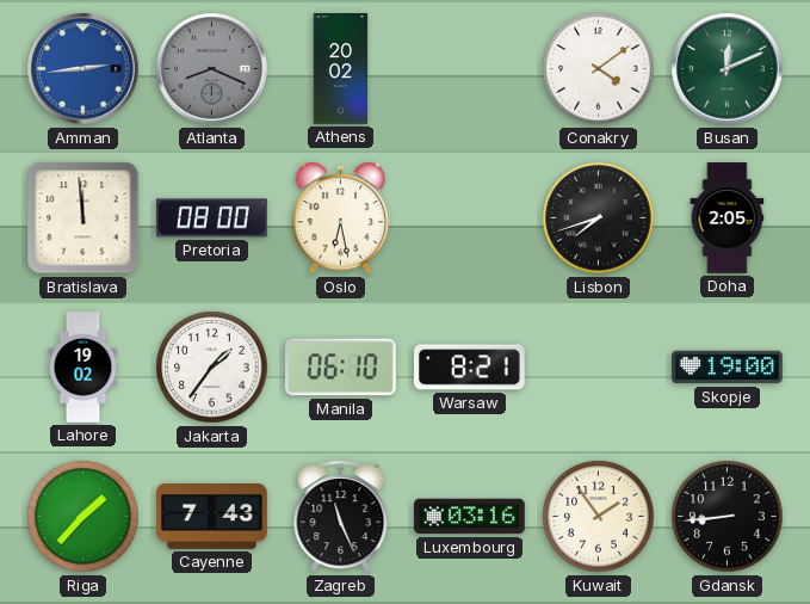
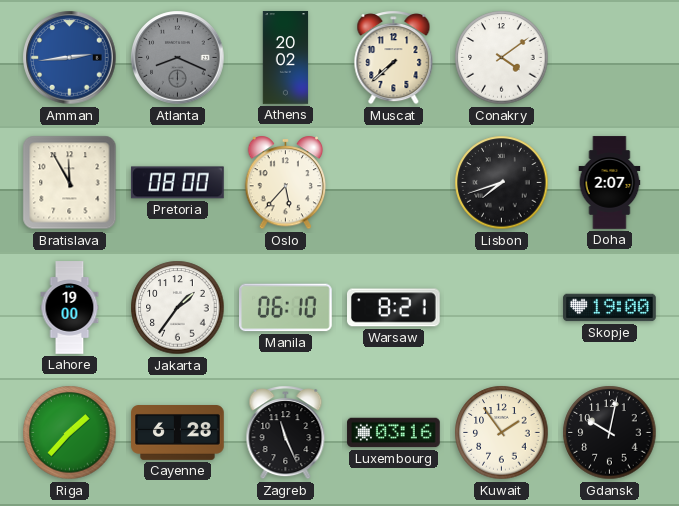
Muscat: none -> 7:38
Busan: 12:11 -> none
Bratislava: 11:59 -> 11:55
Oslo: 6:28 -> 5:37
Doha: 2:05 -> 2:07
Lahore: 19:02 -> 19:00
Cayenne: 7:43 -> 6:28
Gdansk: 8:44 -> 10:02
